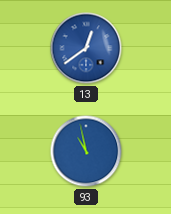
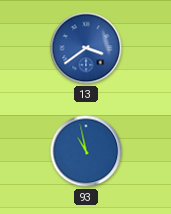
13: 12:39 -> 3:39
